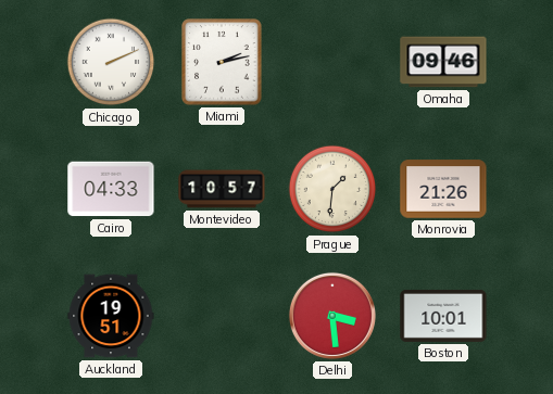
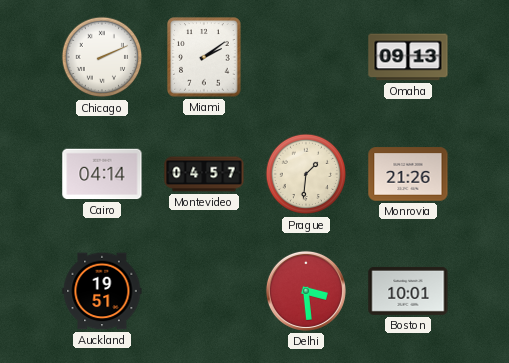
Miami: 2:13 -> 2:09
Omaha: 09:46 -> 09:13
Cairo: 04:33 -> 04:14
Montevideo: 10:57 -> 04:57
